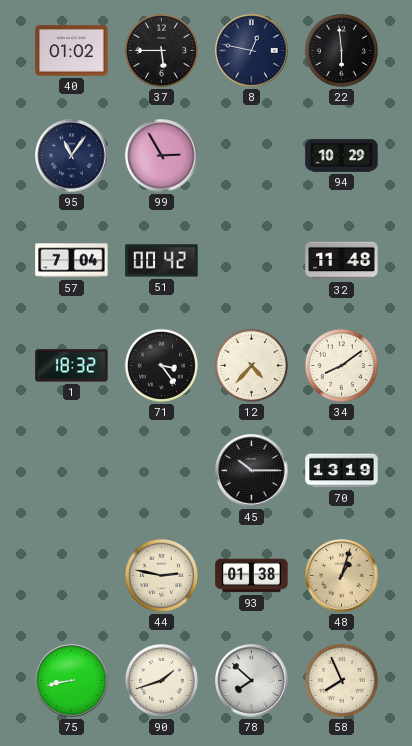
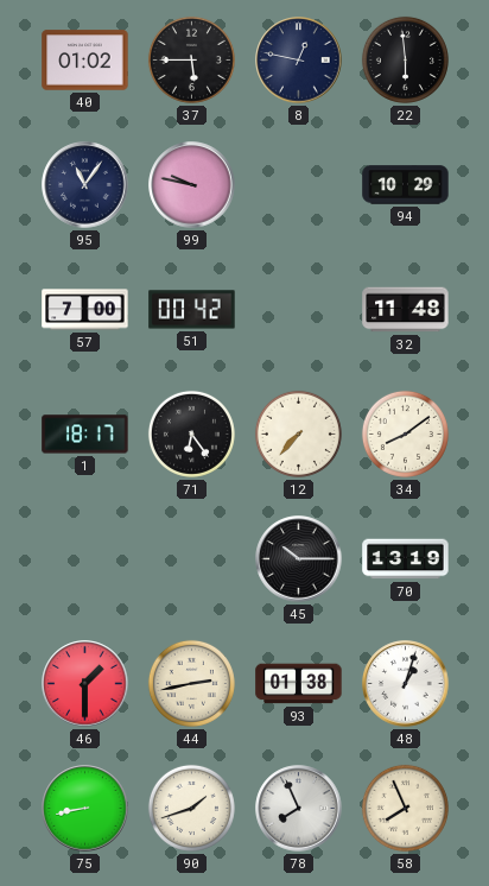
99: 2:55 -> 9:47
57: 7:04 -> 7:00
1: 18:32 -> 18:17
71: 3:24 -> 6:24
12: 4:37 -> 7:37
46: none -> 1:30
44: 2:47 -> 2:43
48 dial: champagne -> white
78: 7:52 -> 7:56
